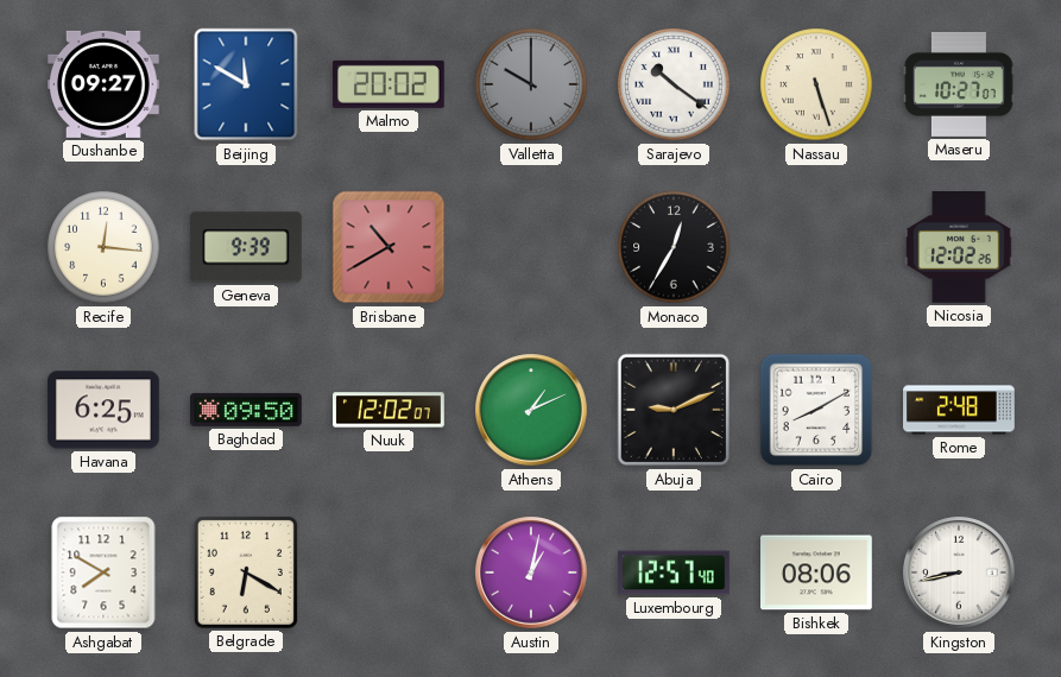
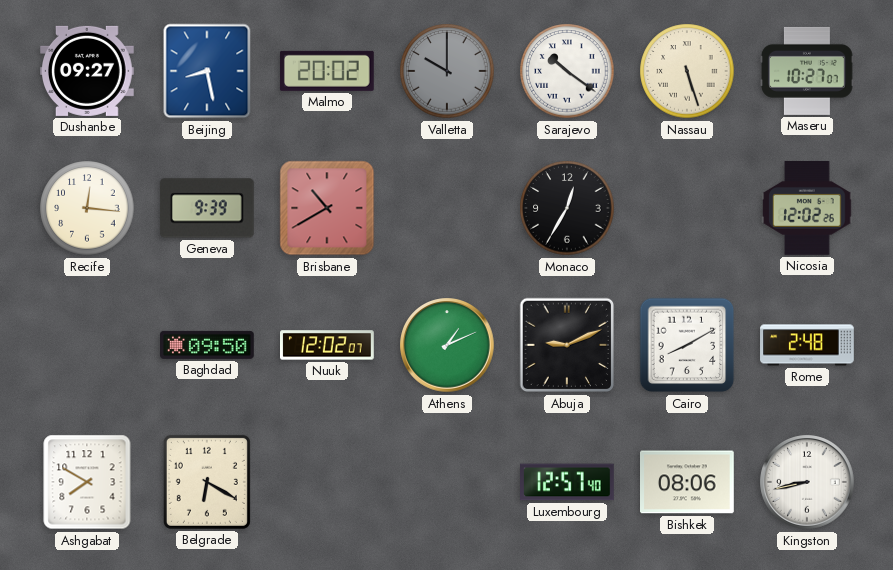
Beijing: 11:50 -> 8:28
Havana: 6:25 -> none
Austin: 1:02 -> none
